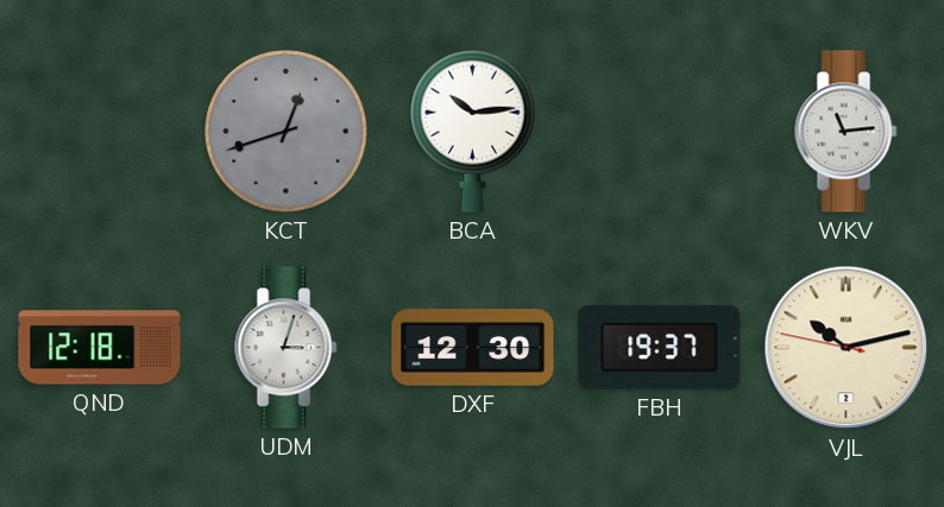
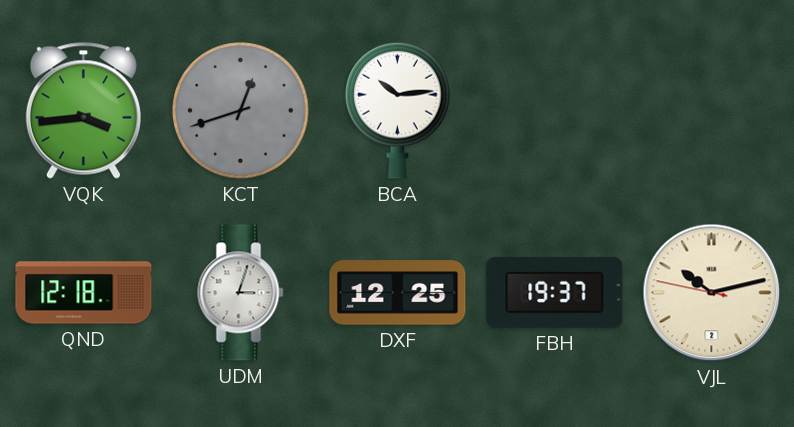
VQK: none -> 3:44
WKV: 11:14 -> none
DXF: 12:30 -> 12:25
